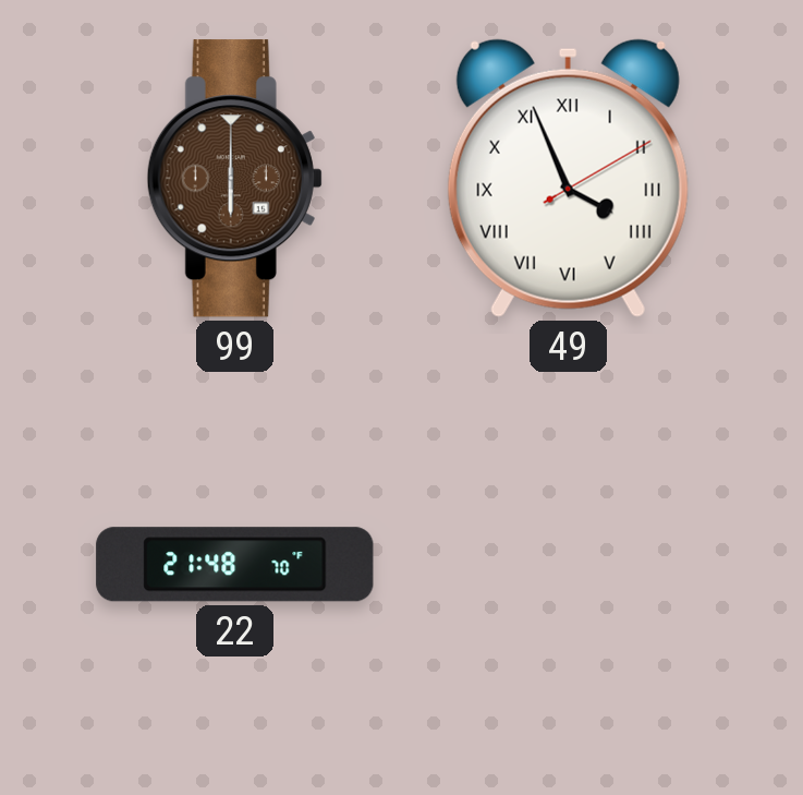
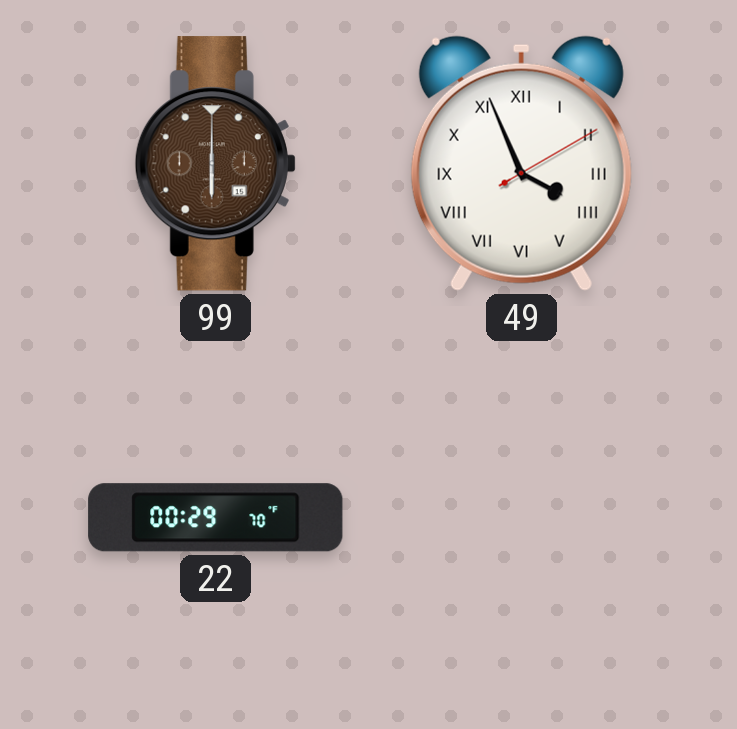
22: 21:48 -> 00:29
